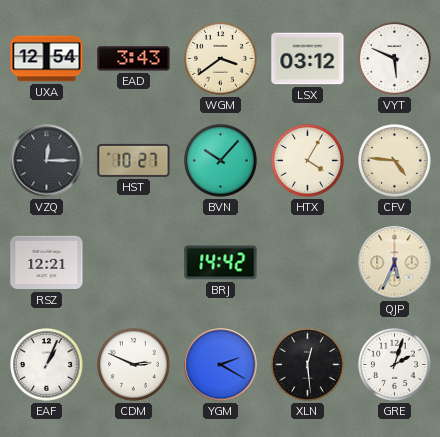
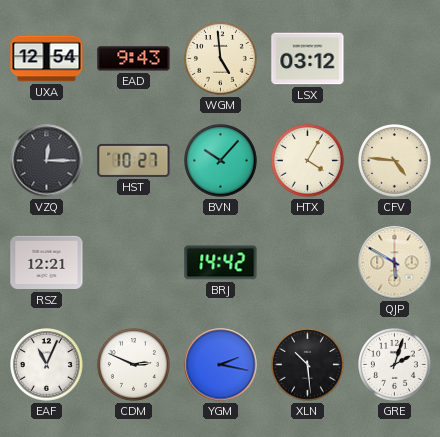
EAD: 3:43 -> 9:43
WGM: 3:39 -> 4:59
VYT: 5:49 -> none
QJP: 5:34 -> 5:50
EAF: 1:04 -> 11:04
YGM: 2:20 -> 2:17
XLN: 12:29 -> 10:29
